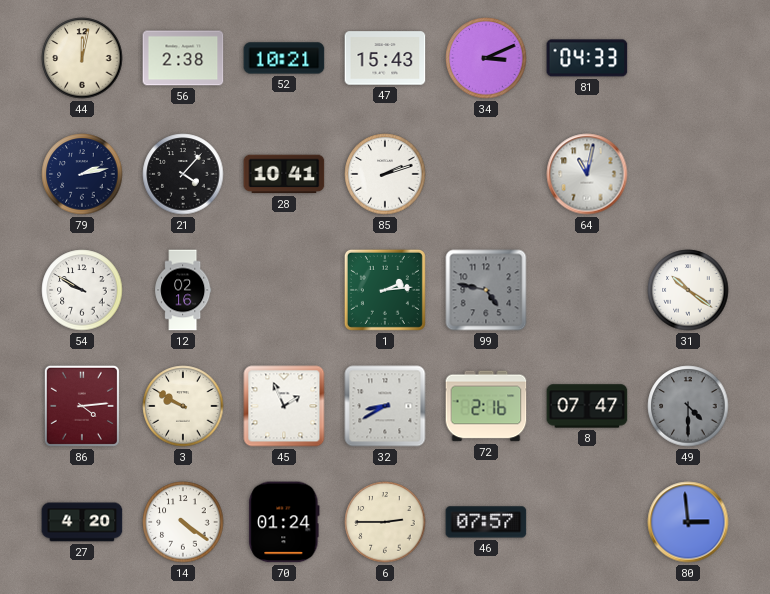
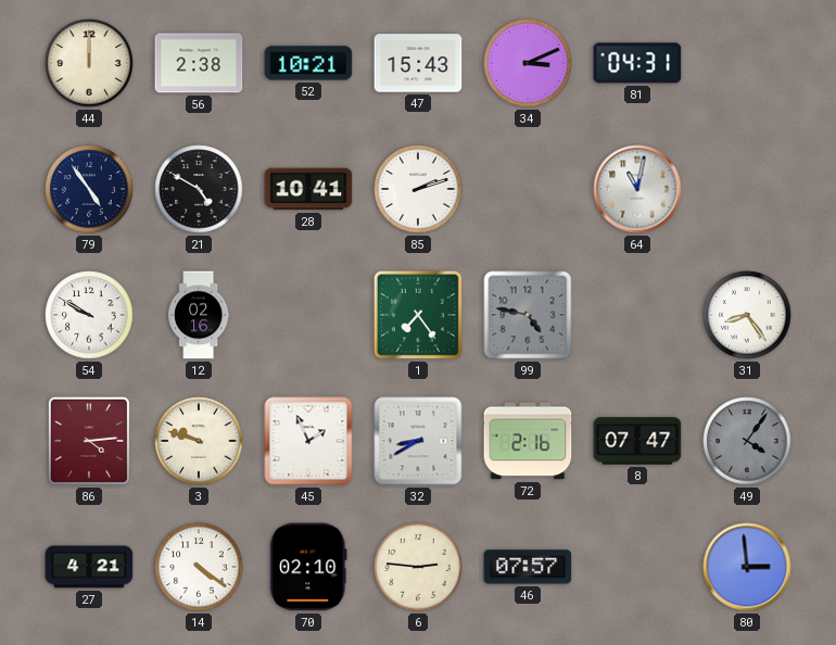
44: 12:02 -> 12:00
81: 04:33 -> 04:31
79: 2:13 -> 4:54
21: 4:07 -> 4:50
1: 2:14 -> 7:24
31: 10:21 -> 8:24
3: 9:50 -> 9:48
49: 4:30 -> 4:06
27: 4:20 -> 4:21
70: 01:24 -> 02:10
6: 2:45 -> 2:46
